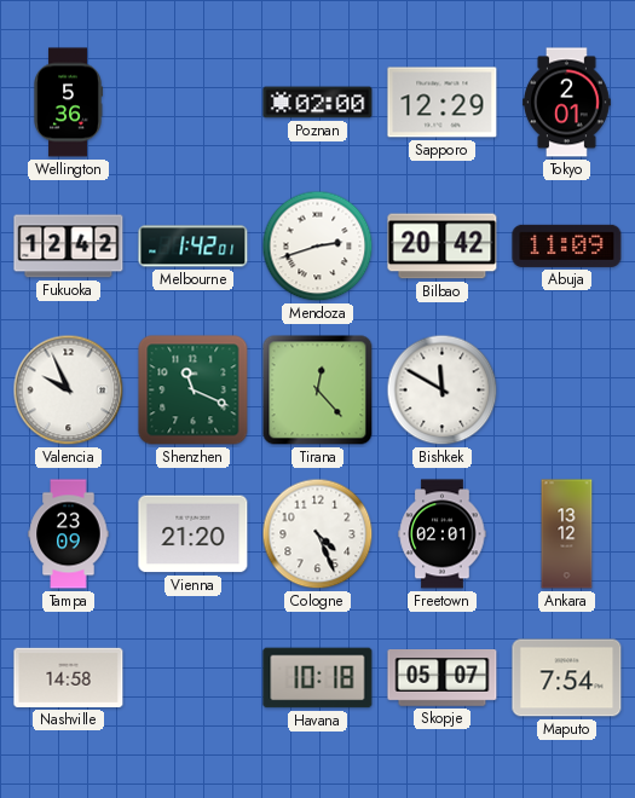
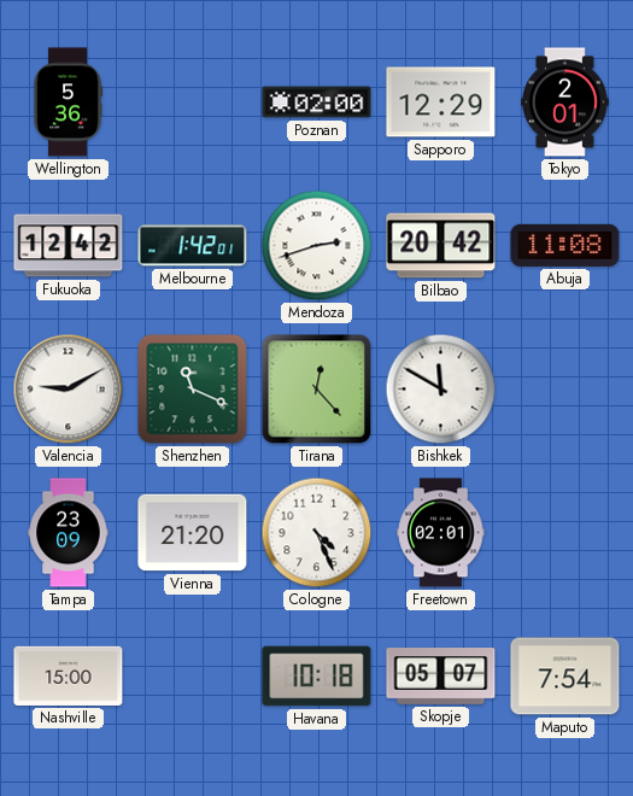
Abuja: 11:09 -> 11:08
Valencia: 9:56 -> 9:10
Ankara: 13:12 -> none
Nashville: 14:58 -> 15:00
